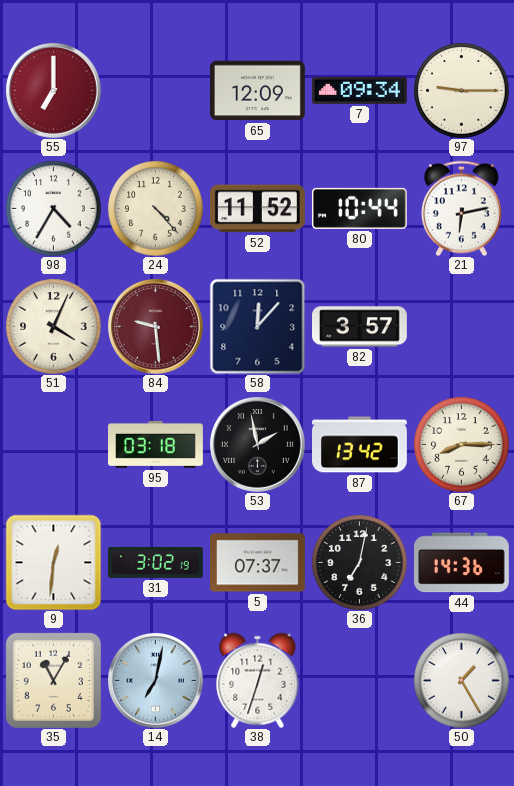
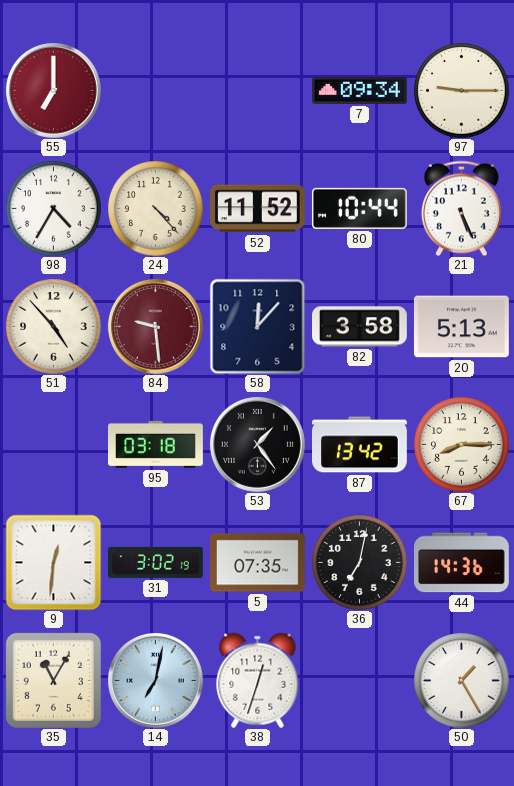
65: 12:09 -> none
21: 6:13 -> 5:26
51: 4:04 -> 4:53
82: 3:57 -> 3:58
20: none -> 5:13
53: 1:58 -> 1:24
5: 07:37 -> 07:35
